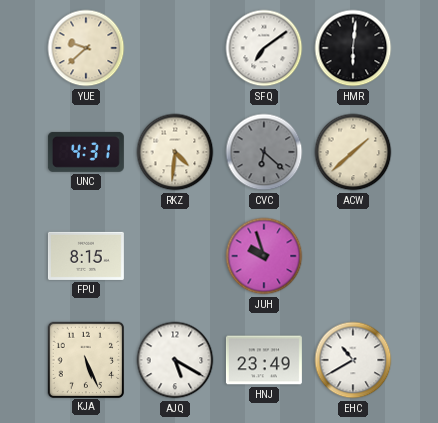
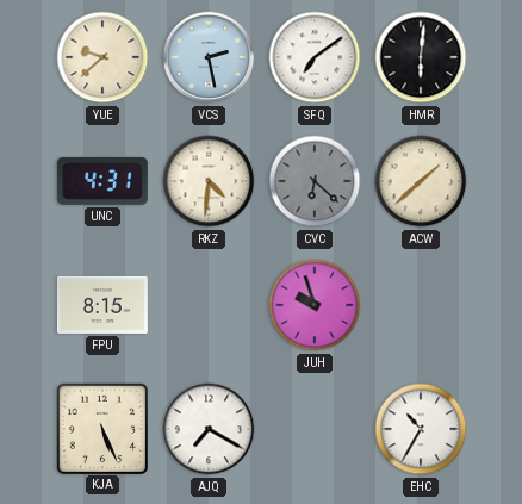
VCS: none -> 2:28
AJQ: 5:20 -> 7:20
HNJ: 23:49 -> none
EHC: 10:40 -> 10:35
